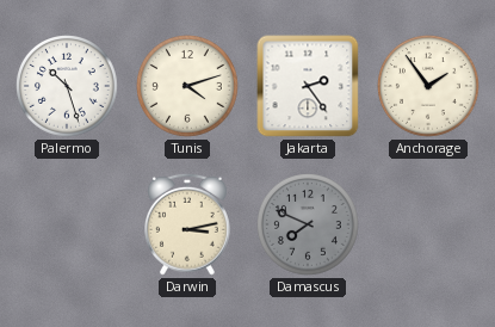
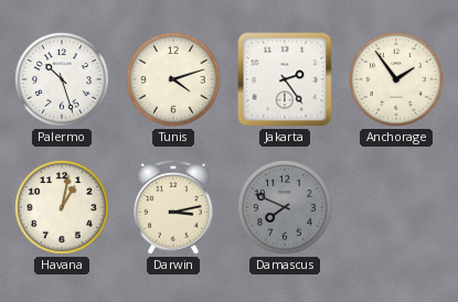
Havana: none -> 1:02
